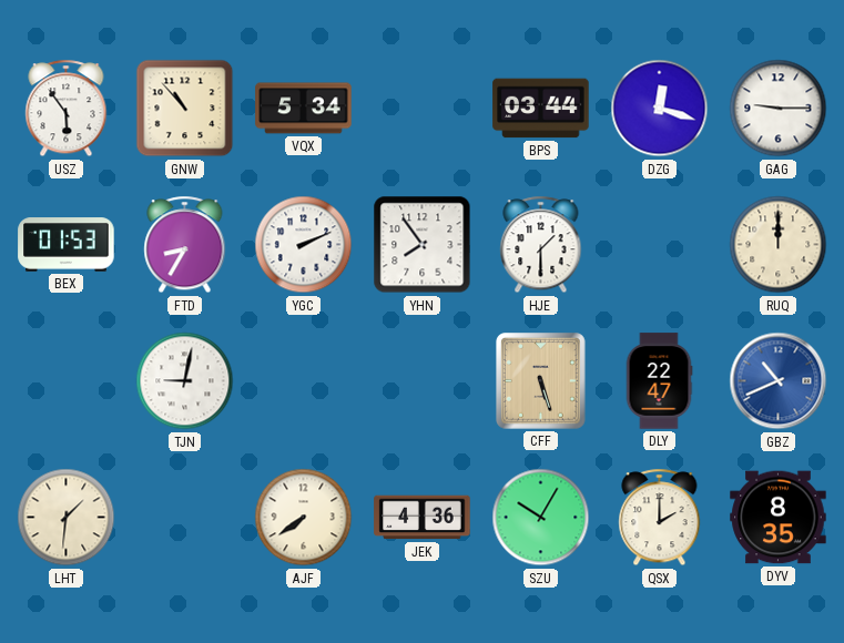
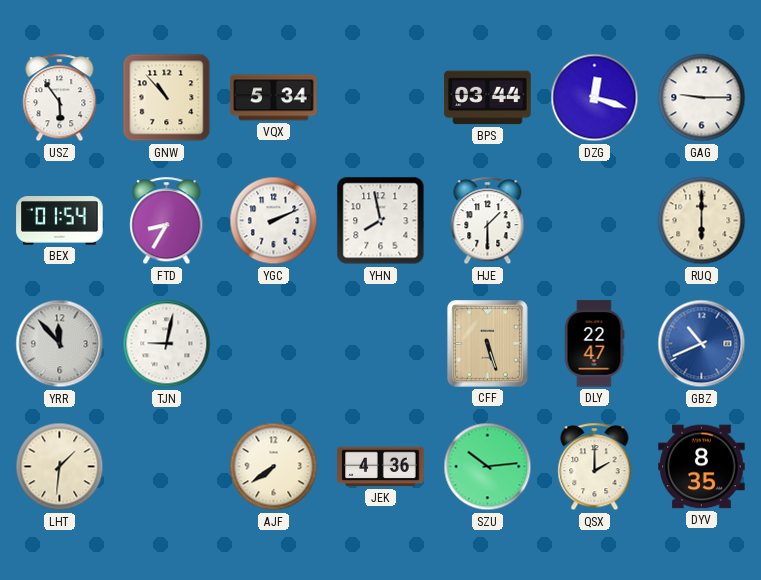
BEX: 01:53 -> 01:54
YHN: 7:54 -> 7:58
RUQ: 12:00 -> 6:00
YRR: none -> 11:53
SZU: 10:05 -> 10:14
